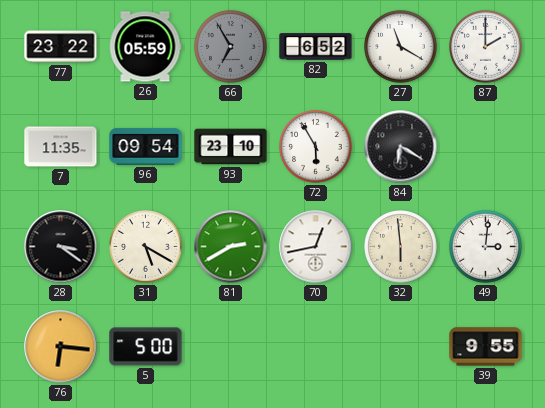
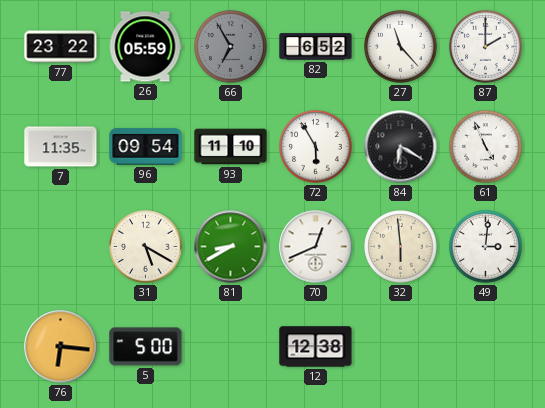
27: 11:20 -> 11:23
93: 23:10 -> 11:10
61: none -> 4:56
28: 3:21 -> none
81: 2:40 -> 8:40
70: 12:43 -> 12:41
12: none -> 12:38
39: 9:55 -> none
